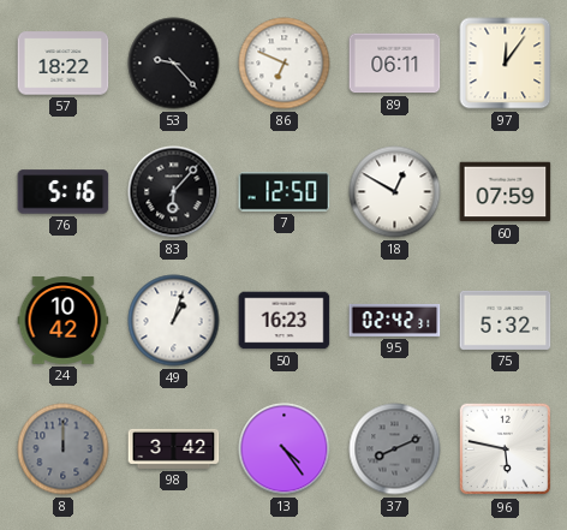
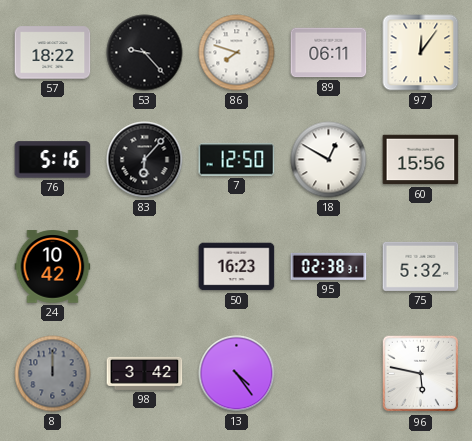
86: 6:49 -> 7:48
60: 07:59 -> 15:56
49: 1:03 -> none
95: 02:42 -> 02:38
37: 8:11 -> none
